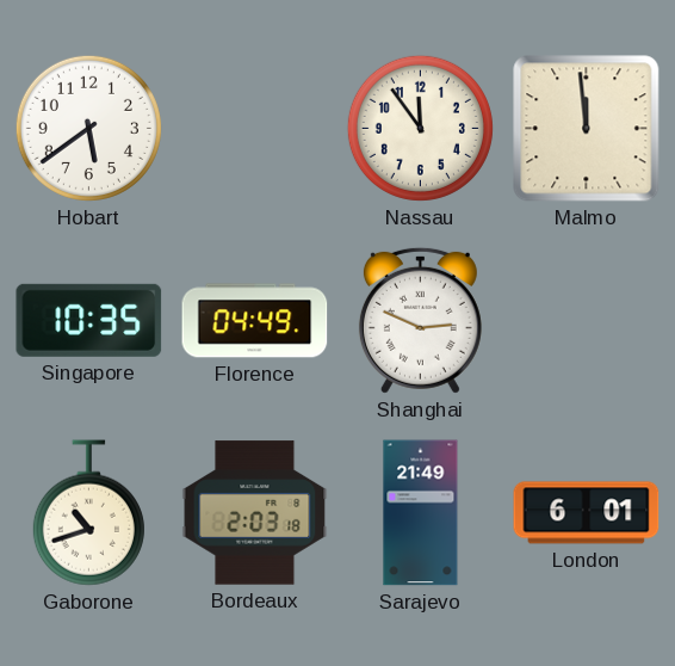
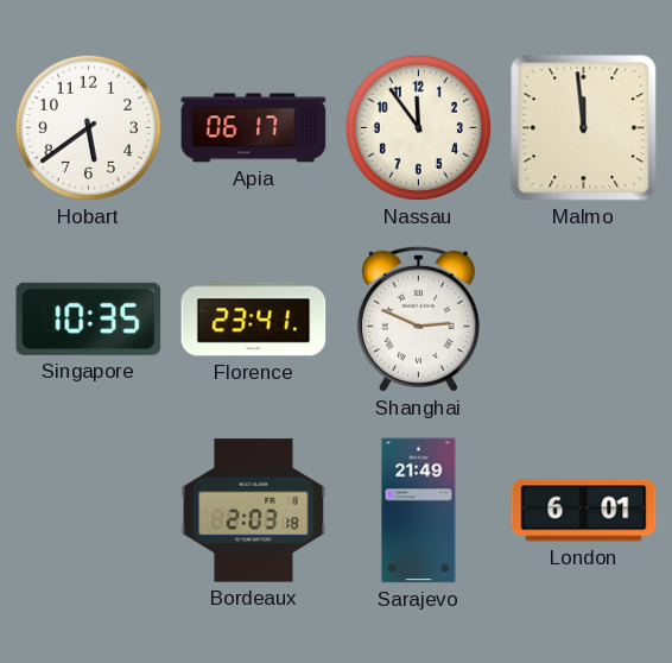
Apia: none -> 06:17
Florence: 04:49 -> 23:41
Gaborone: 10:42 -> none
